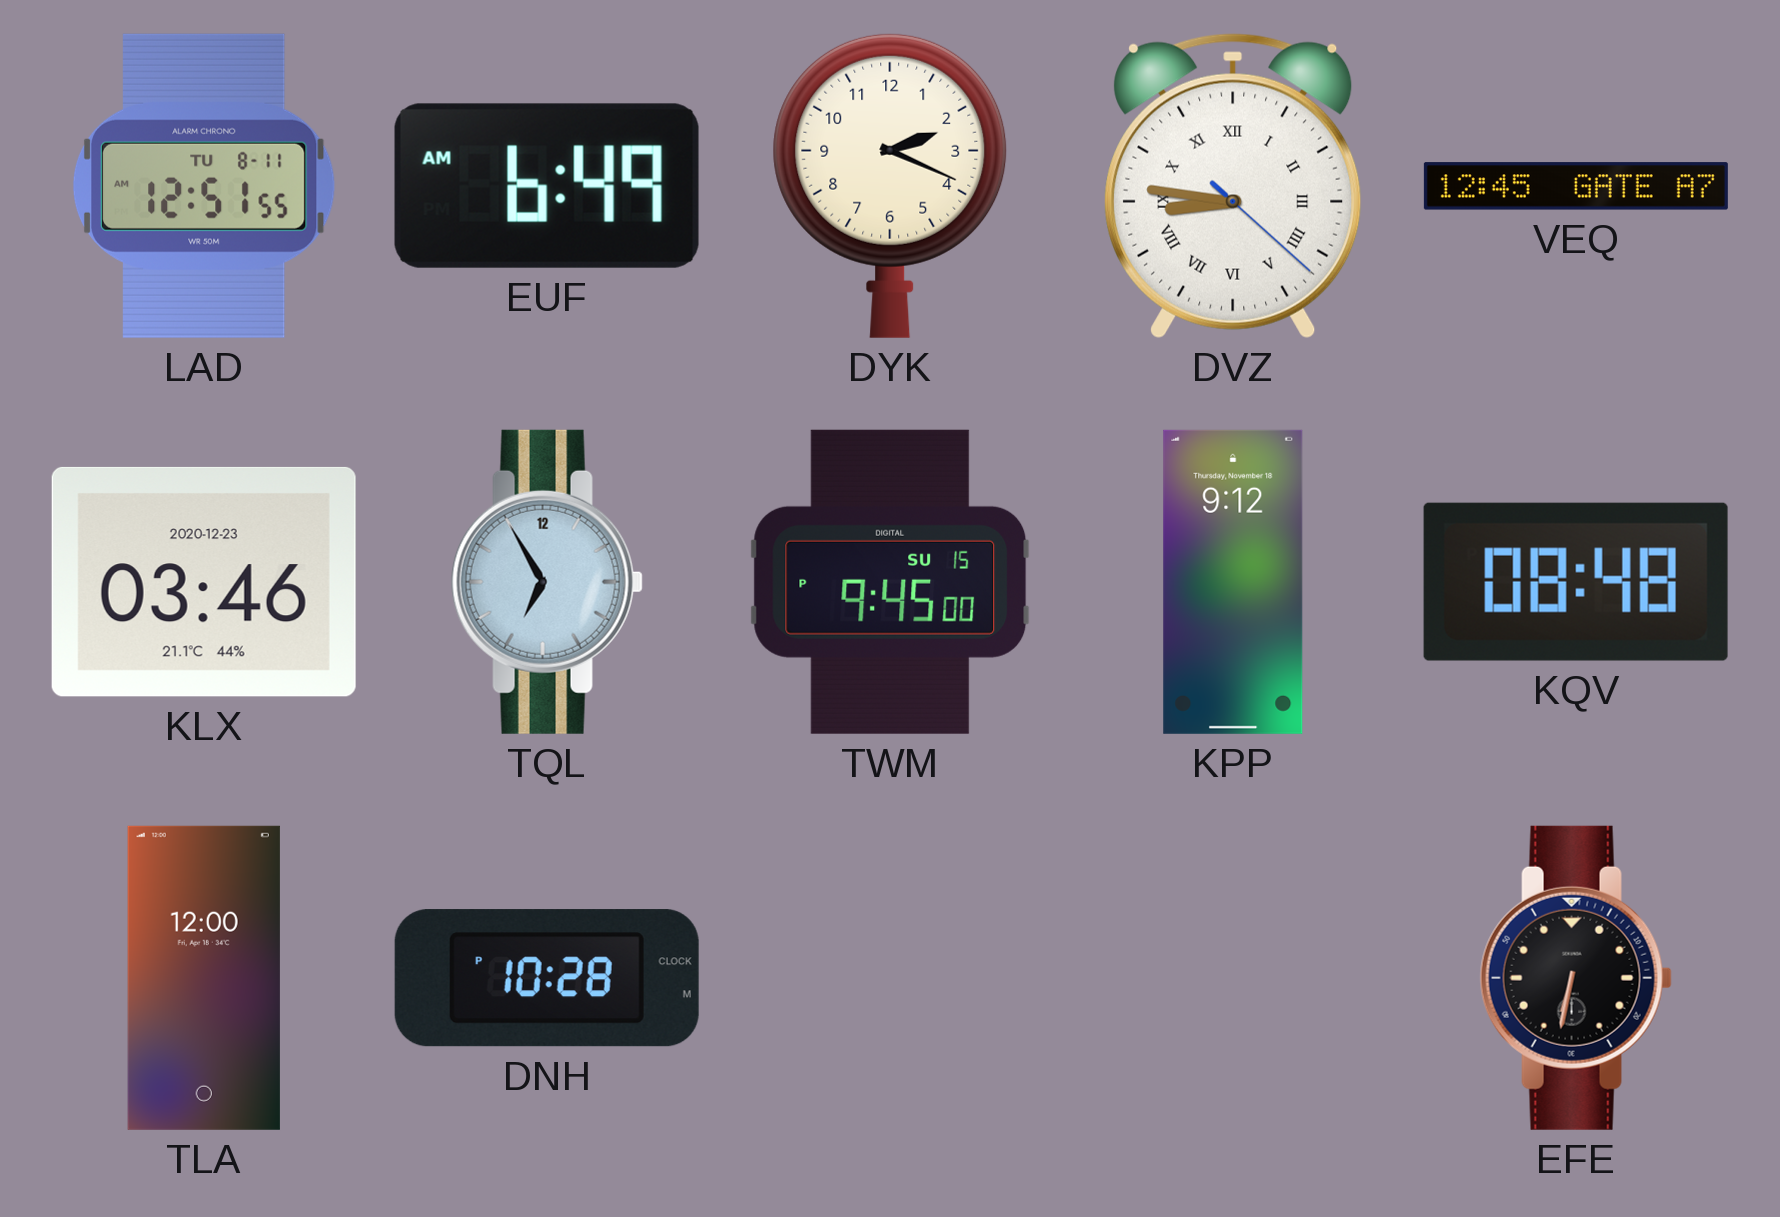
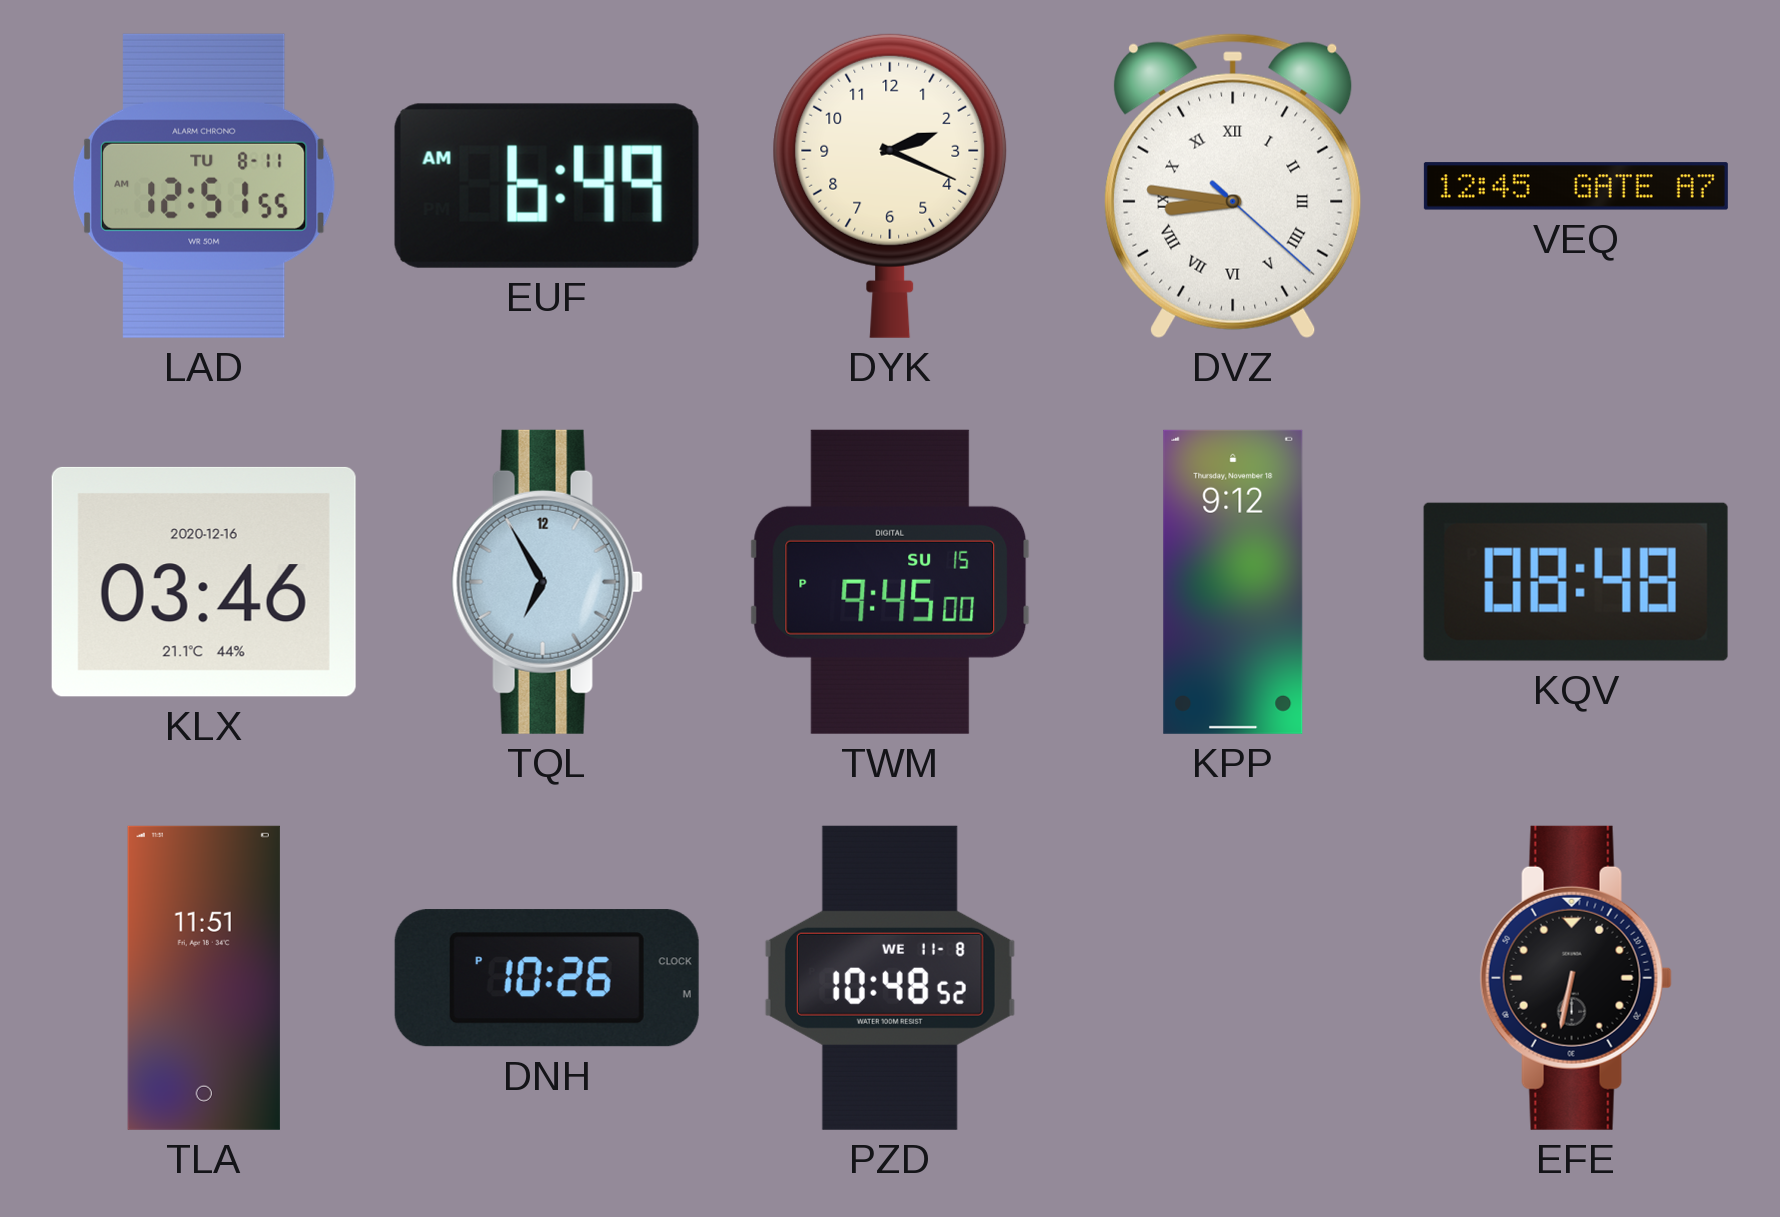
KLX date: 2020-12-23 -> 2020-12-16
TLA: 12:00 -> 11:51
DNH: 10:28 -> 10:26
PZD: none -> 10:48
